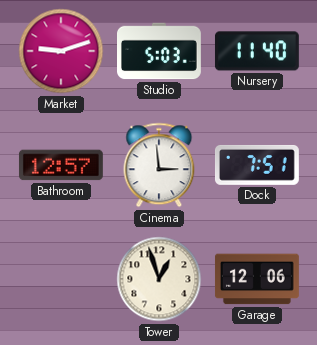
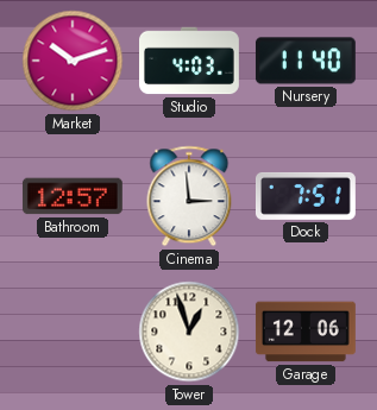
Market: 9:12 -> 10:12
Studio: 5:03 -> 4:03
